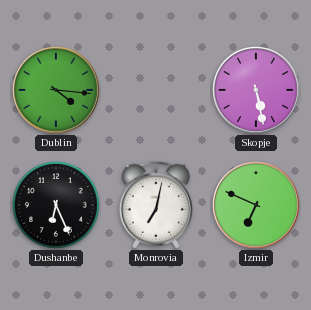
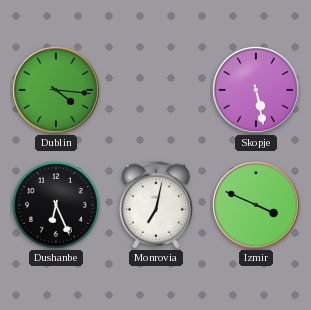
Izmir: 6:49 -> 3:49
